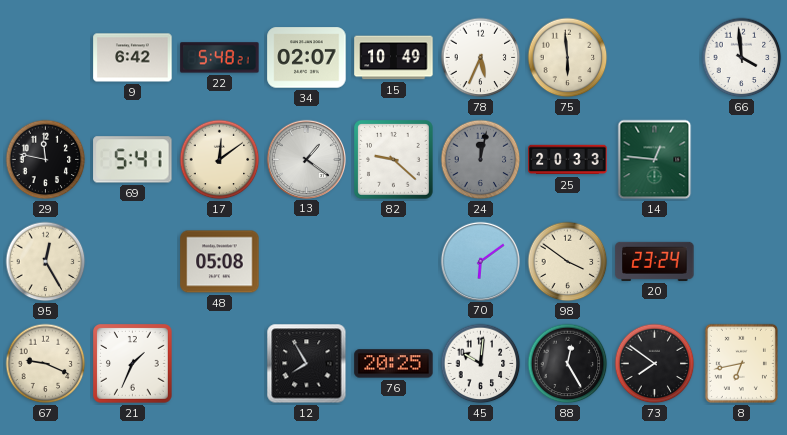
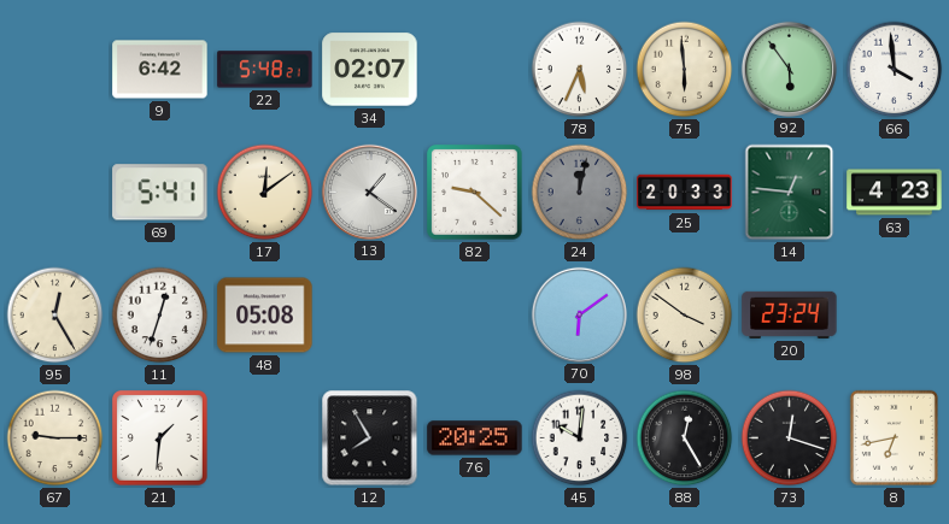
15: 10:49 -> none
92: none -> 5:54
29: 11:47 -> none
63: none -> 4:23
11: none -> 12:33
67: 9:19 -> 9:15
21: 1:34 -> 1:31
73: 7:51 -> 12:18
